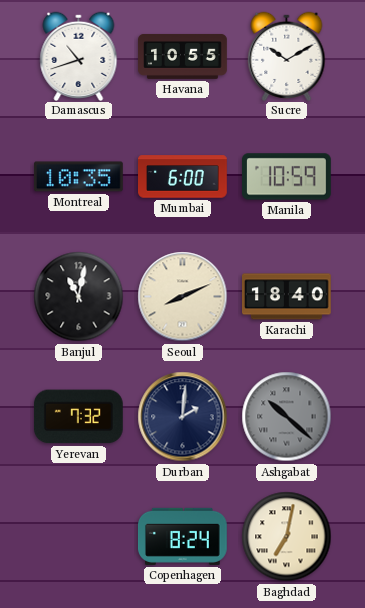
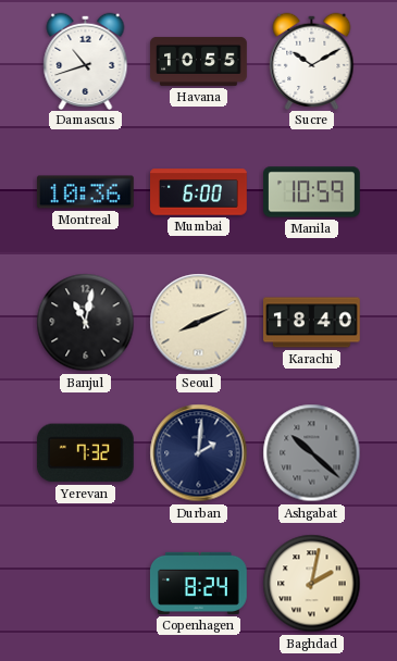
Montreal: 10:35 -> 10:36
Baghdad: 7:02 -> 2:02
